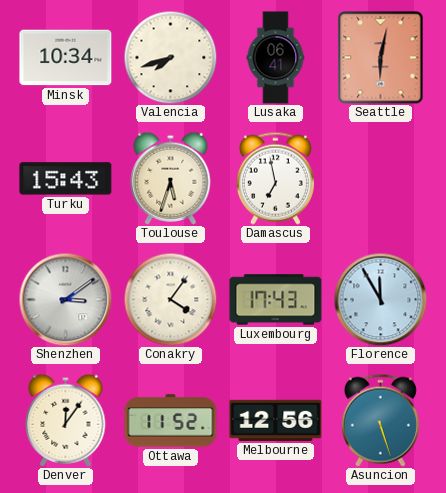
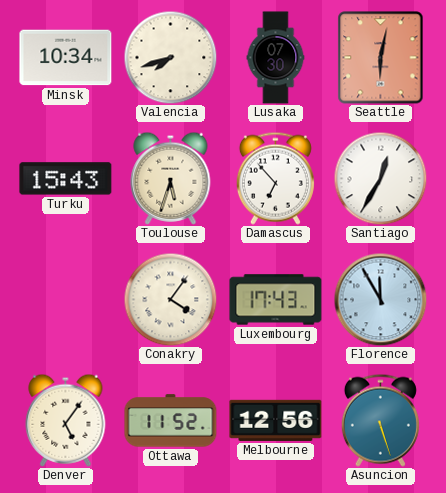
Lusaka: 06:41 -> 07:30
Damascus: 6:58 -> 6:53
Santiago: none -> 12:35
Shenzhen: 3:09 -> none
Denver: 12:06 -> 5:06
